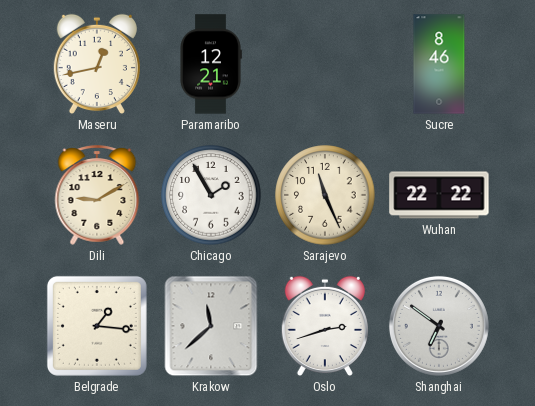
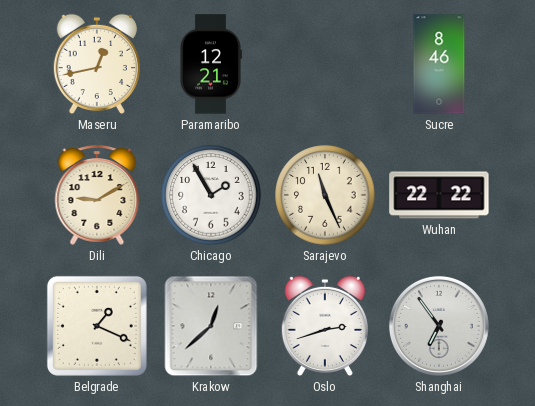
Belgrade: 1:16 -> 1:19
Krakow: 11:38 -> 12:38
Shanghai: 6:51 -> 6:54
